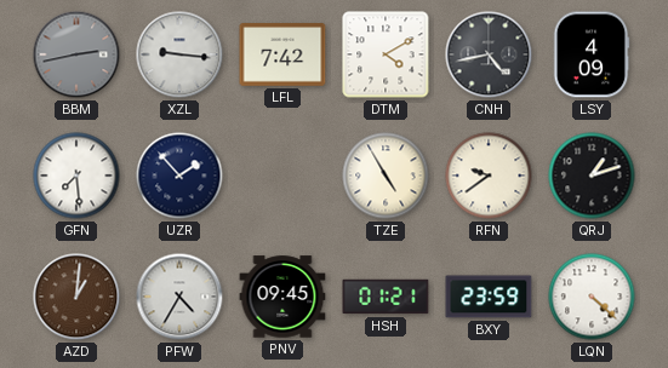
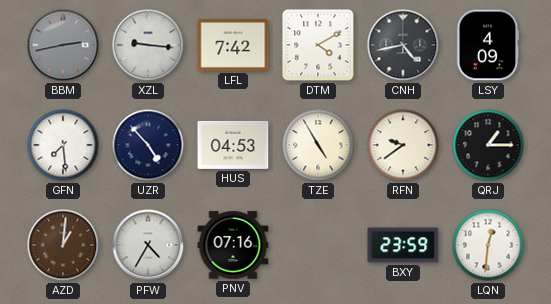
UZR: 1:53 -> 4:53
HUS: none -> 04:53
QRJ: 1:12 -> 1:15
PNV: 09:45 -> 07:16
HSH: 01:21 -> none
LQN: 4:22 -> 12:31
